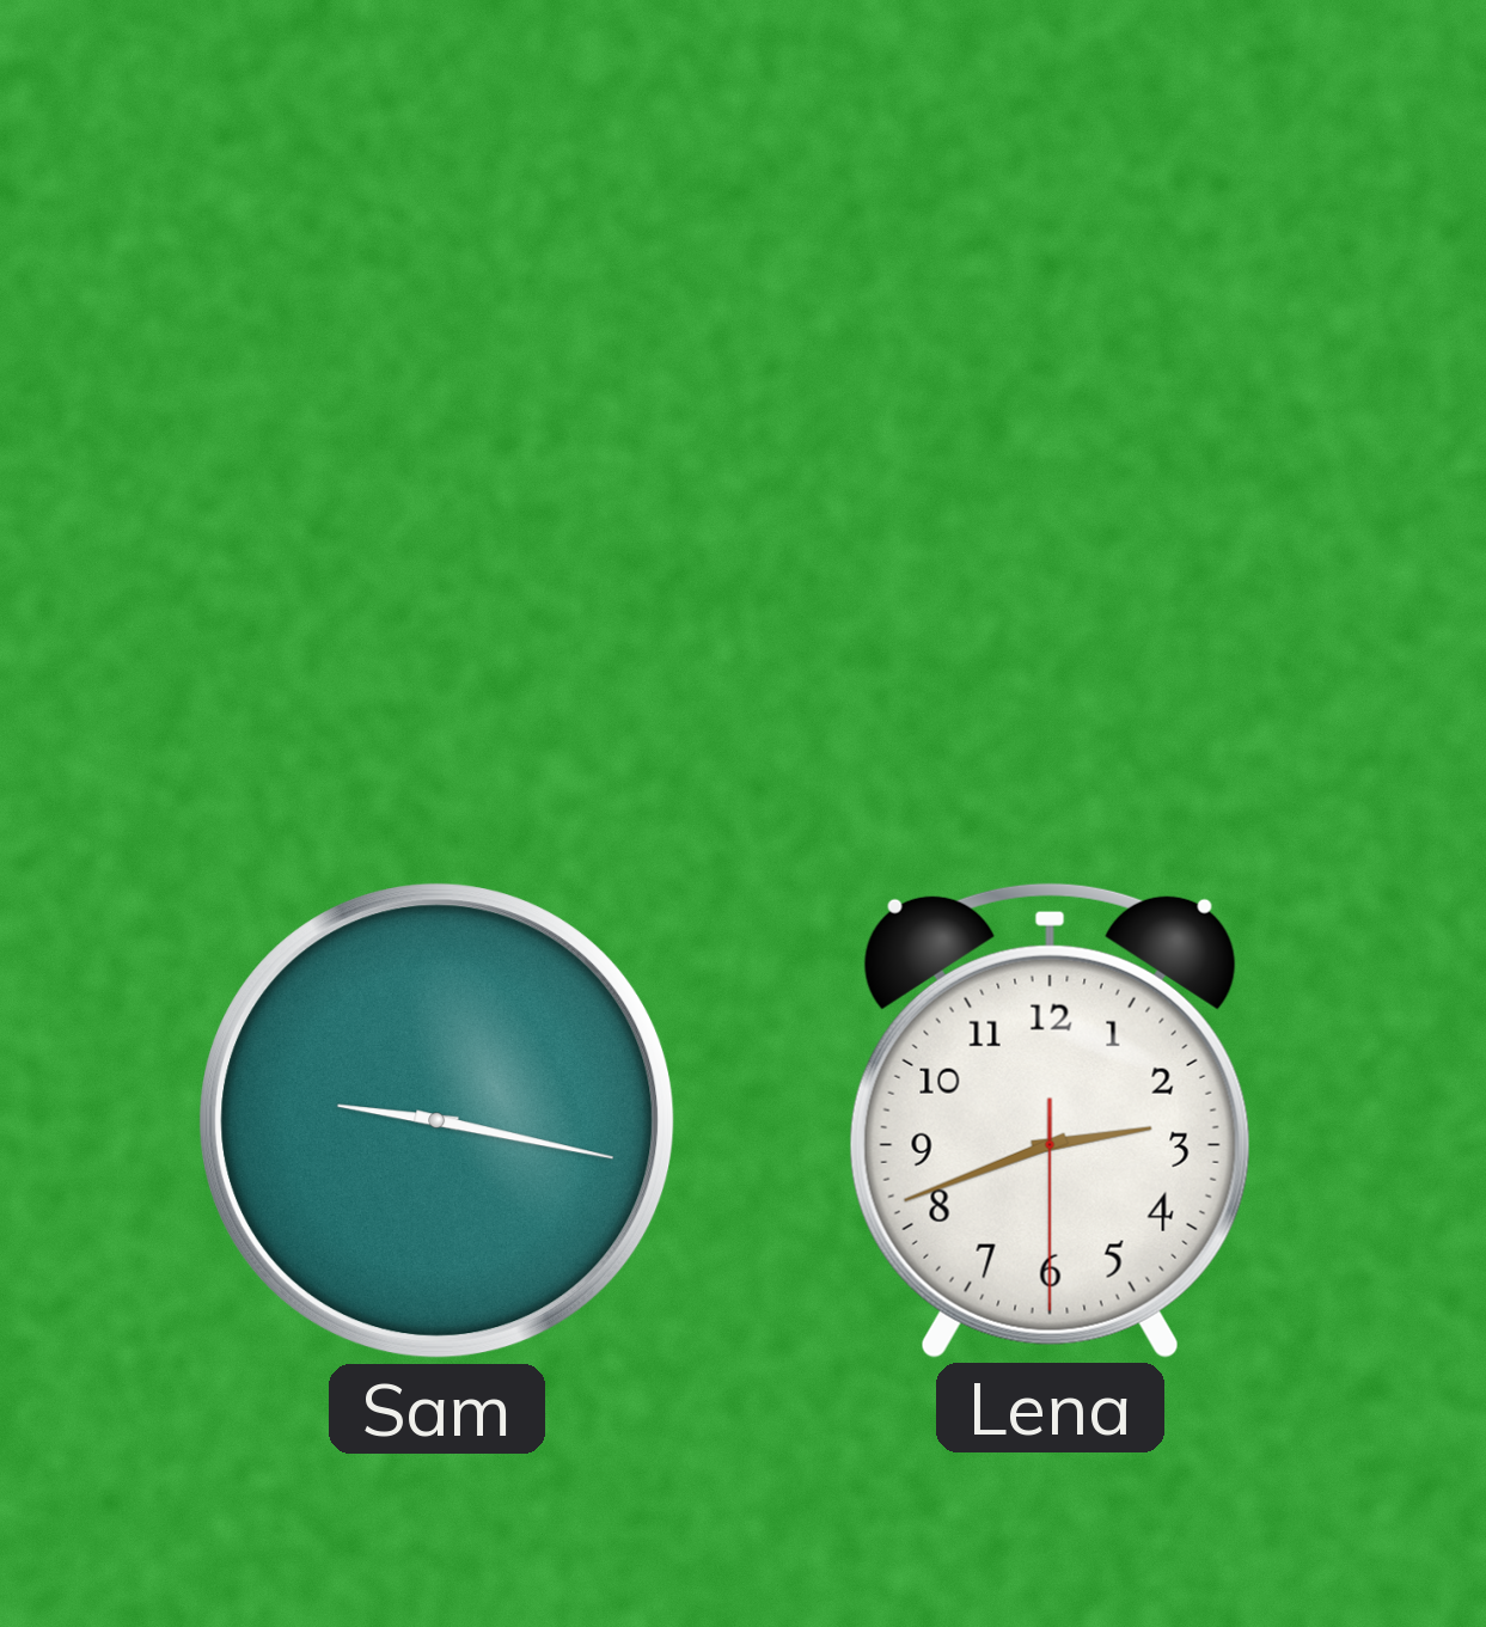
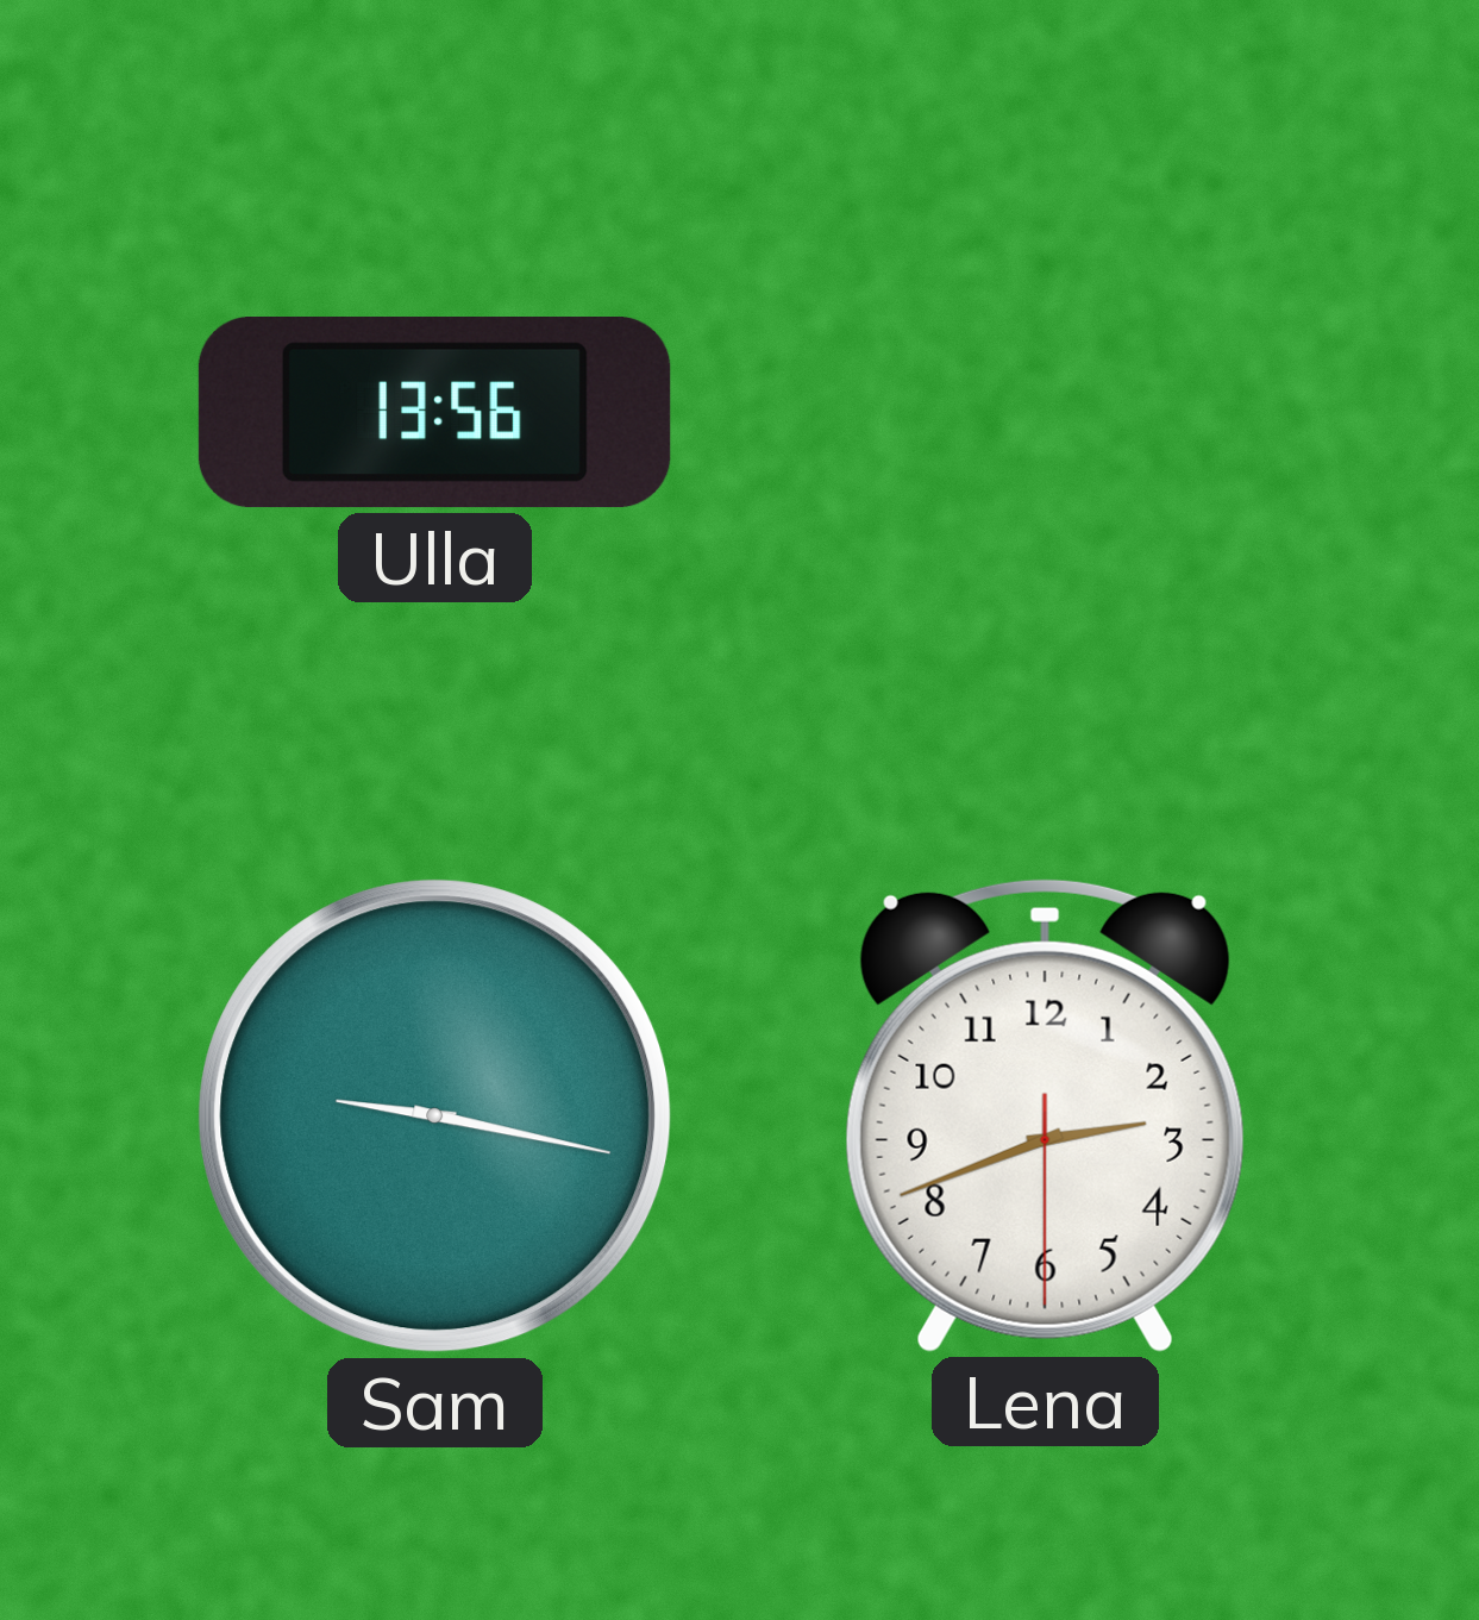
Ulla: none -> 13:56
